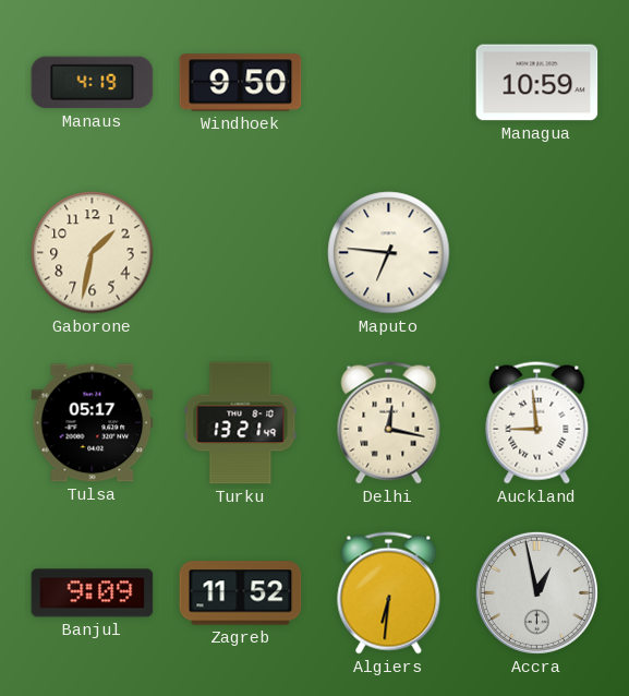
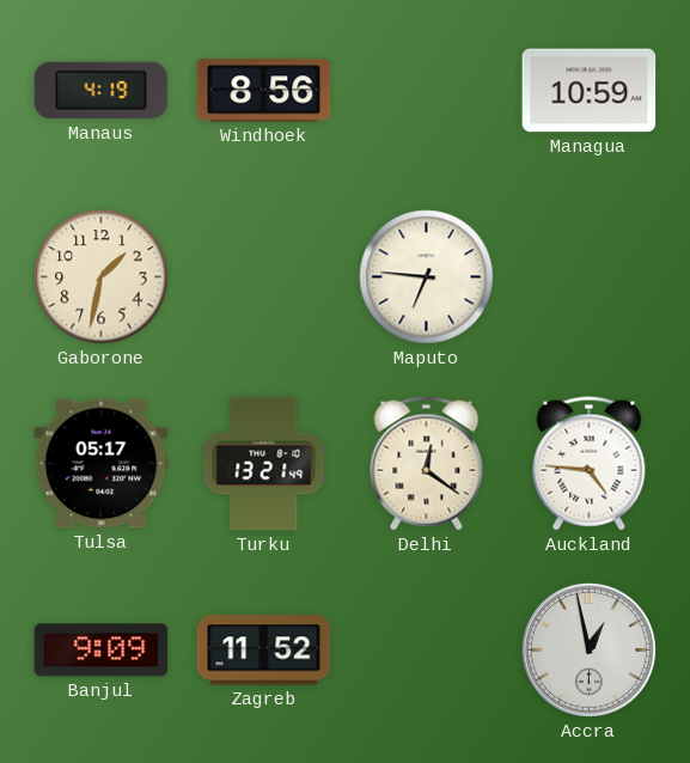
Windhoek: 9:50 -> 8:56
Delhi: 12:17 -> 12:21
Auckland: 8:59 -> 4:46
Algiers: 6:31 -> none
